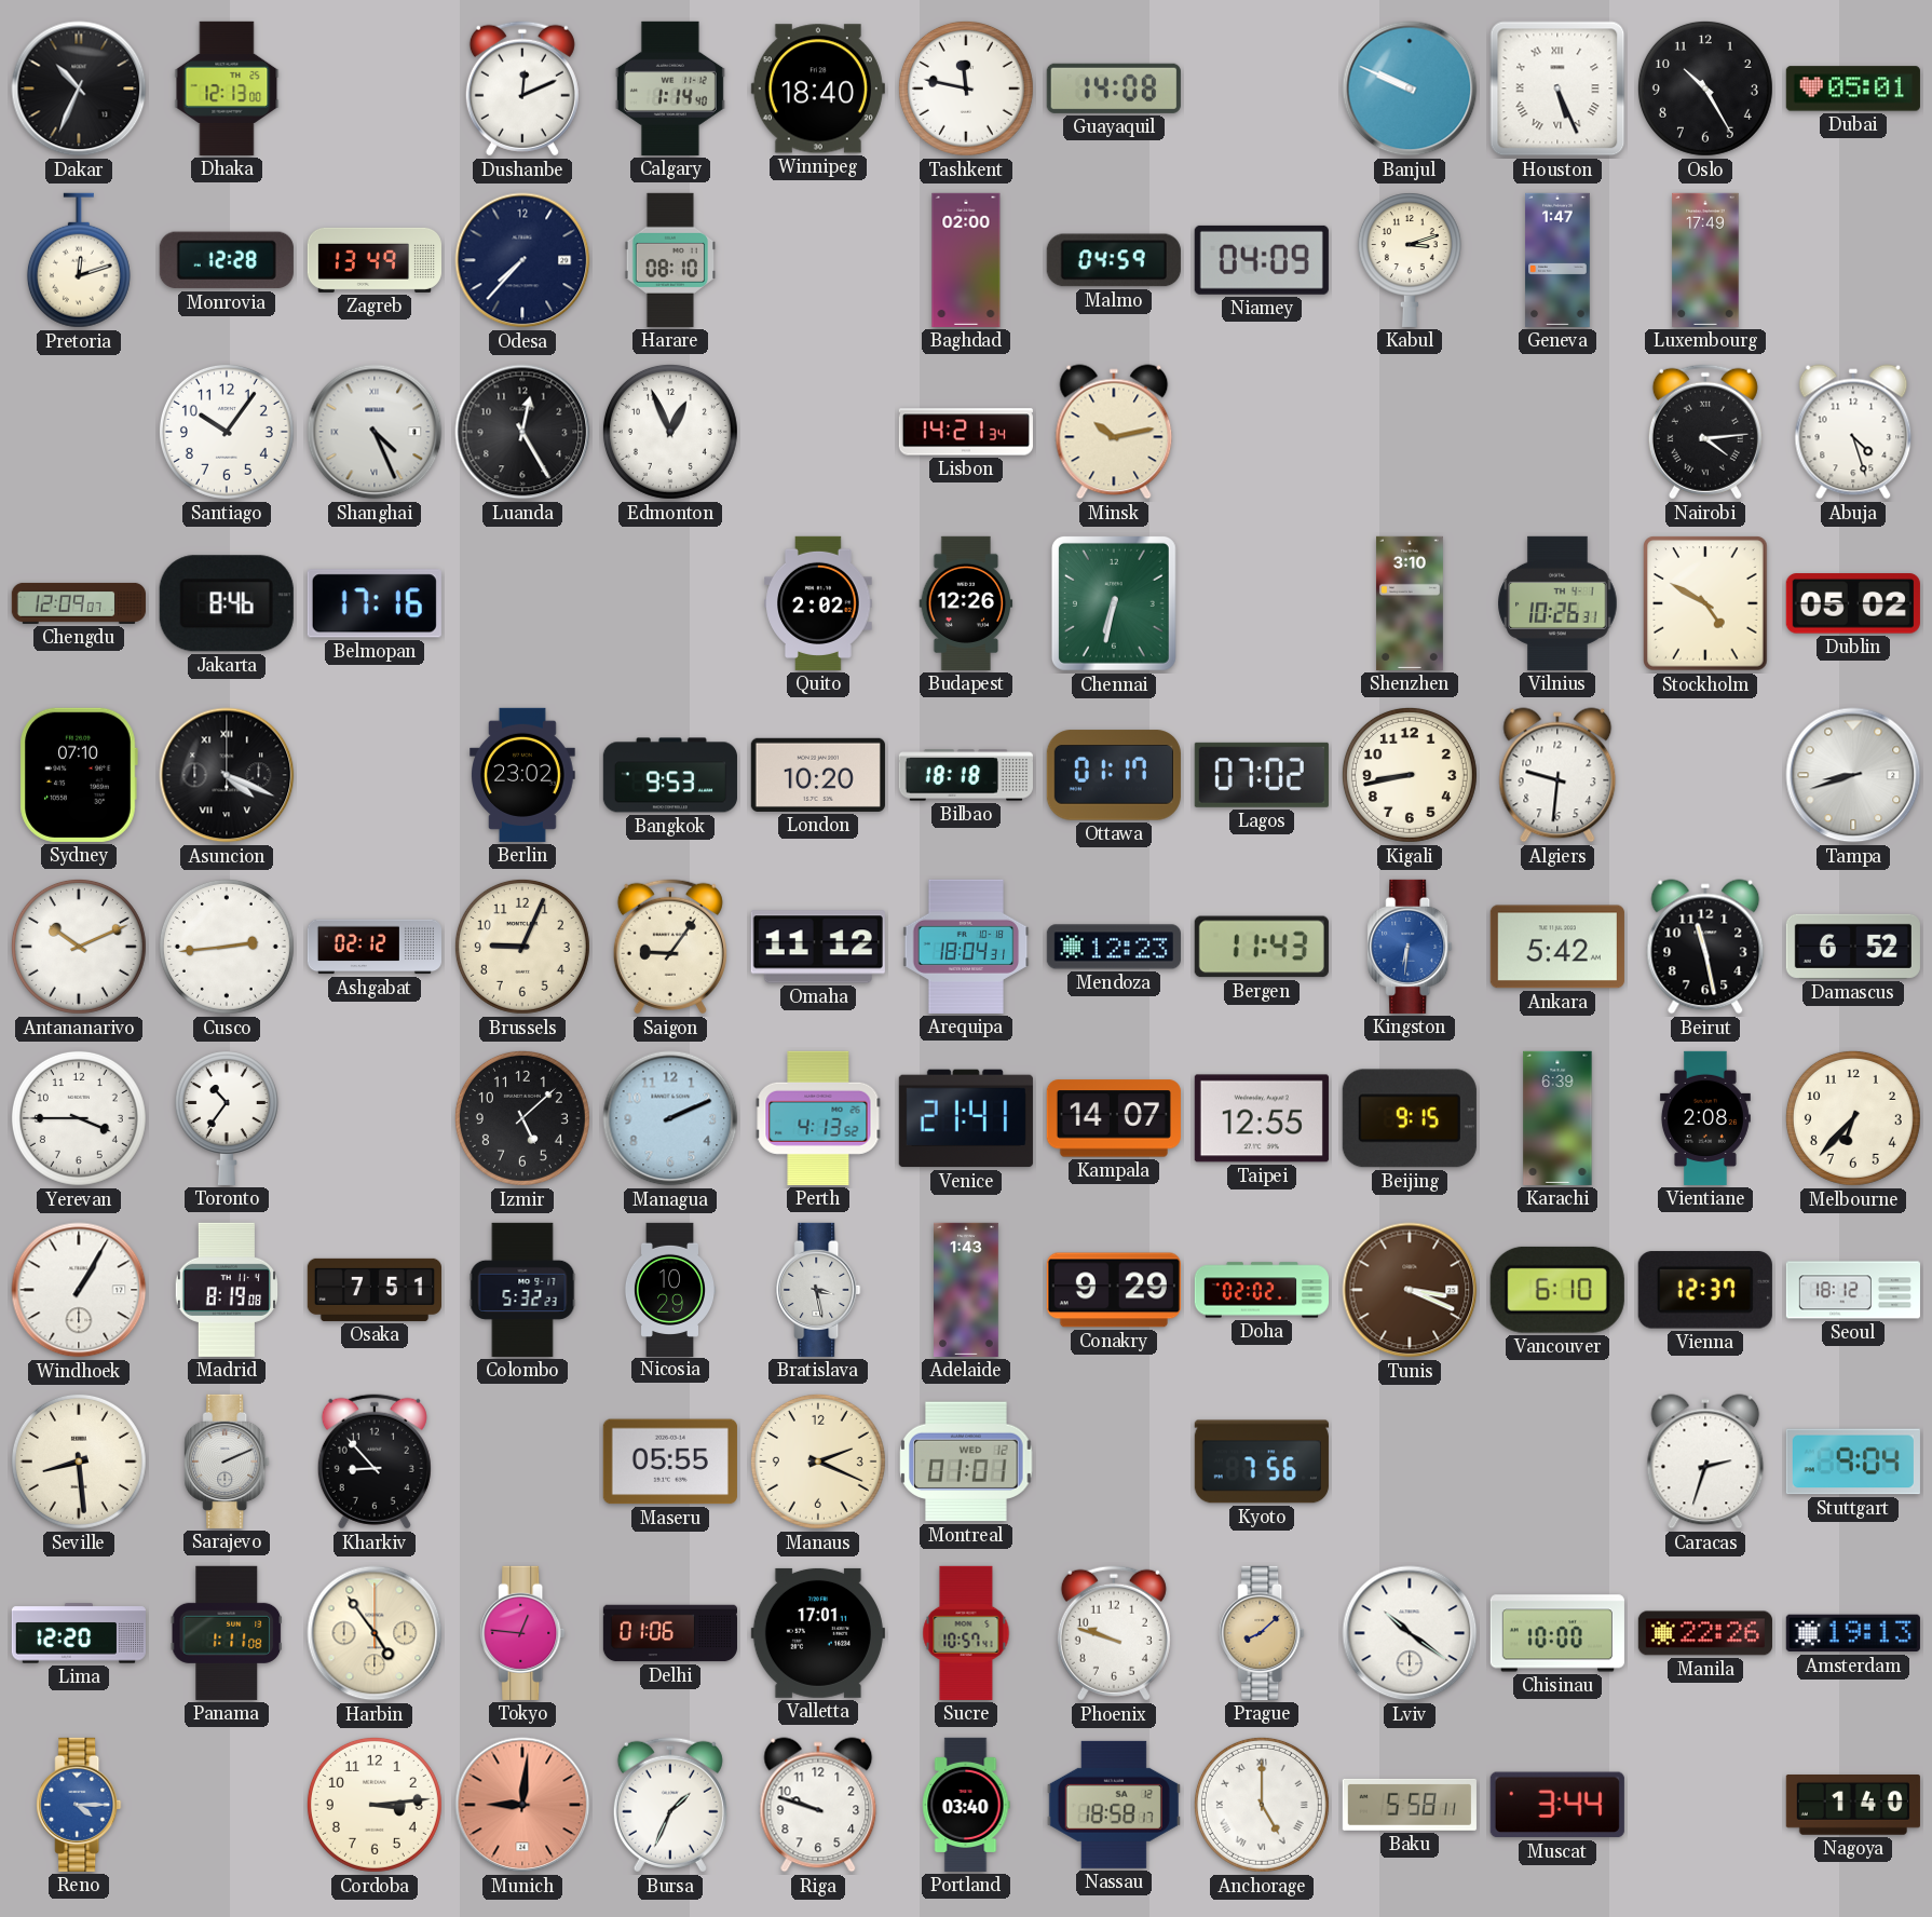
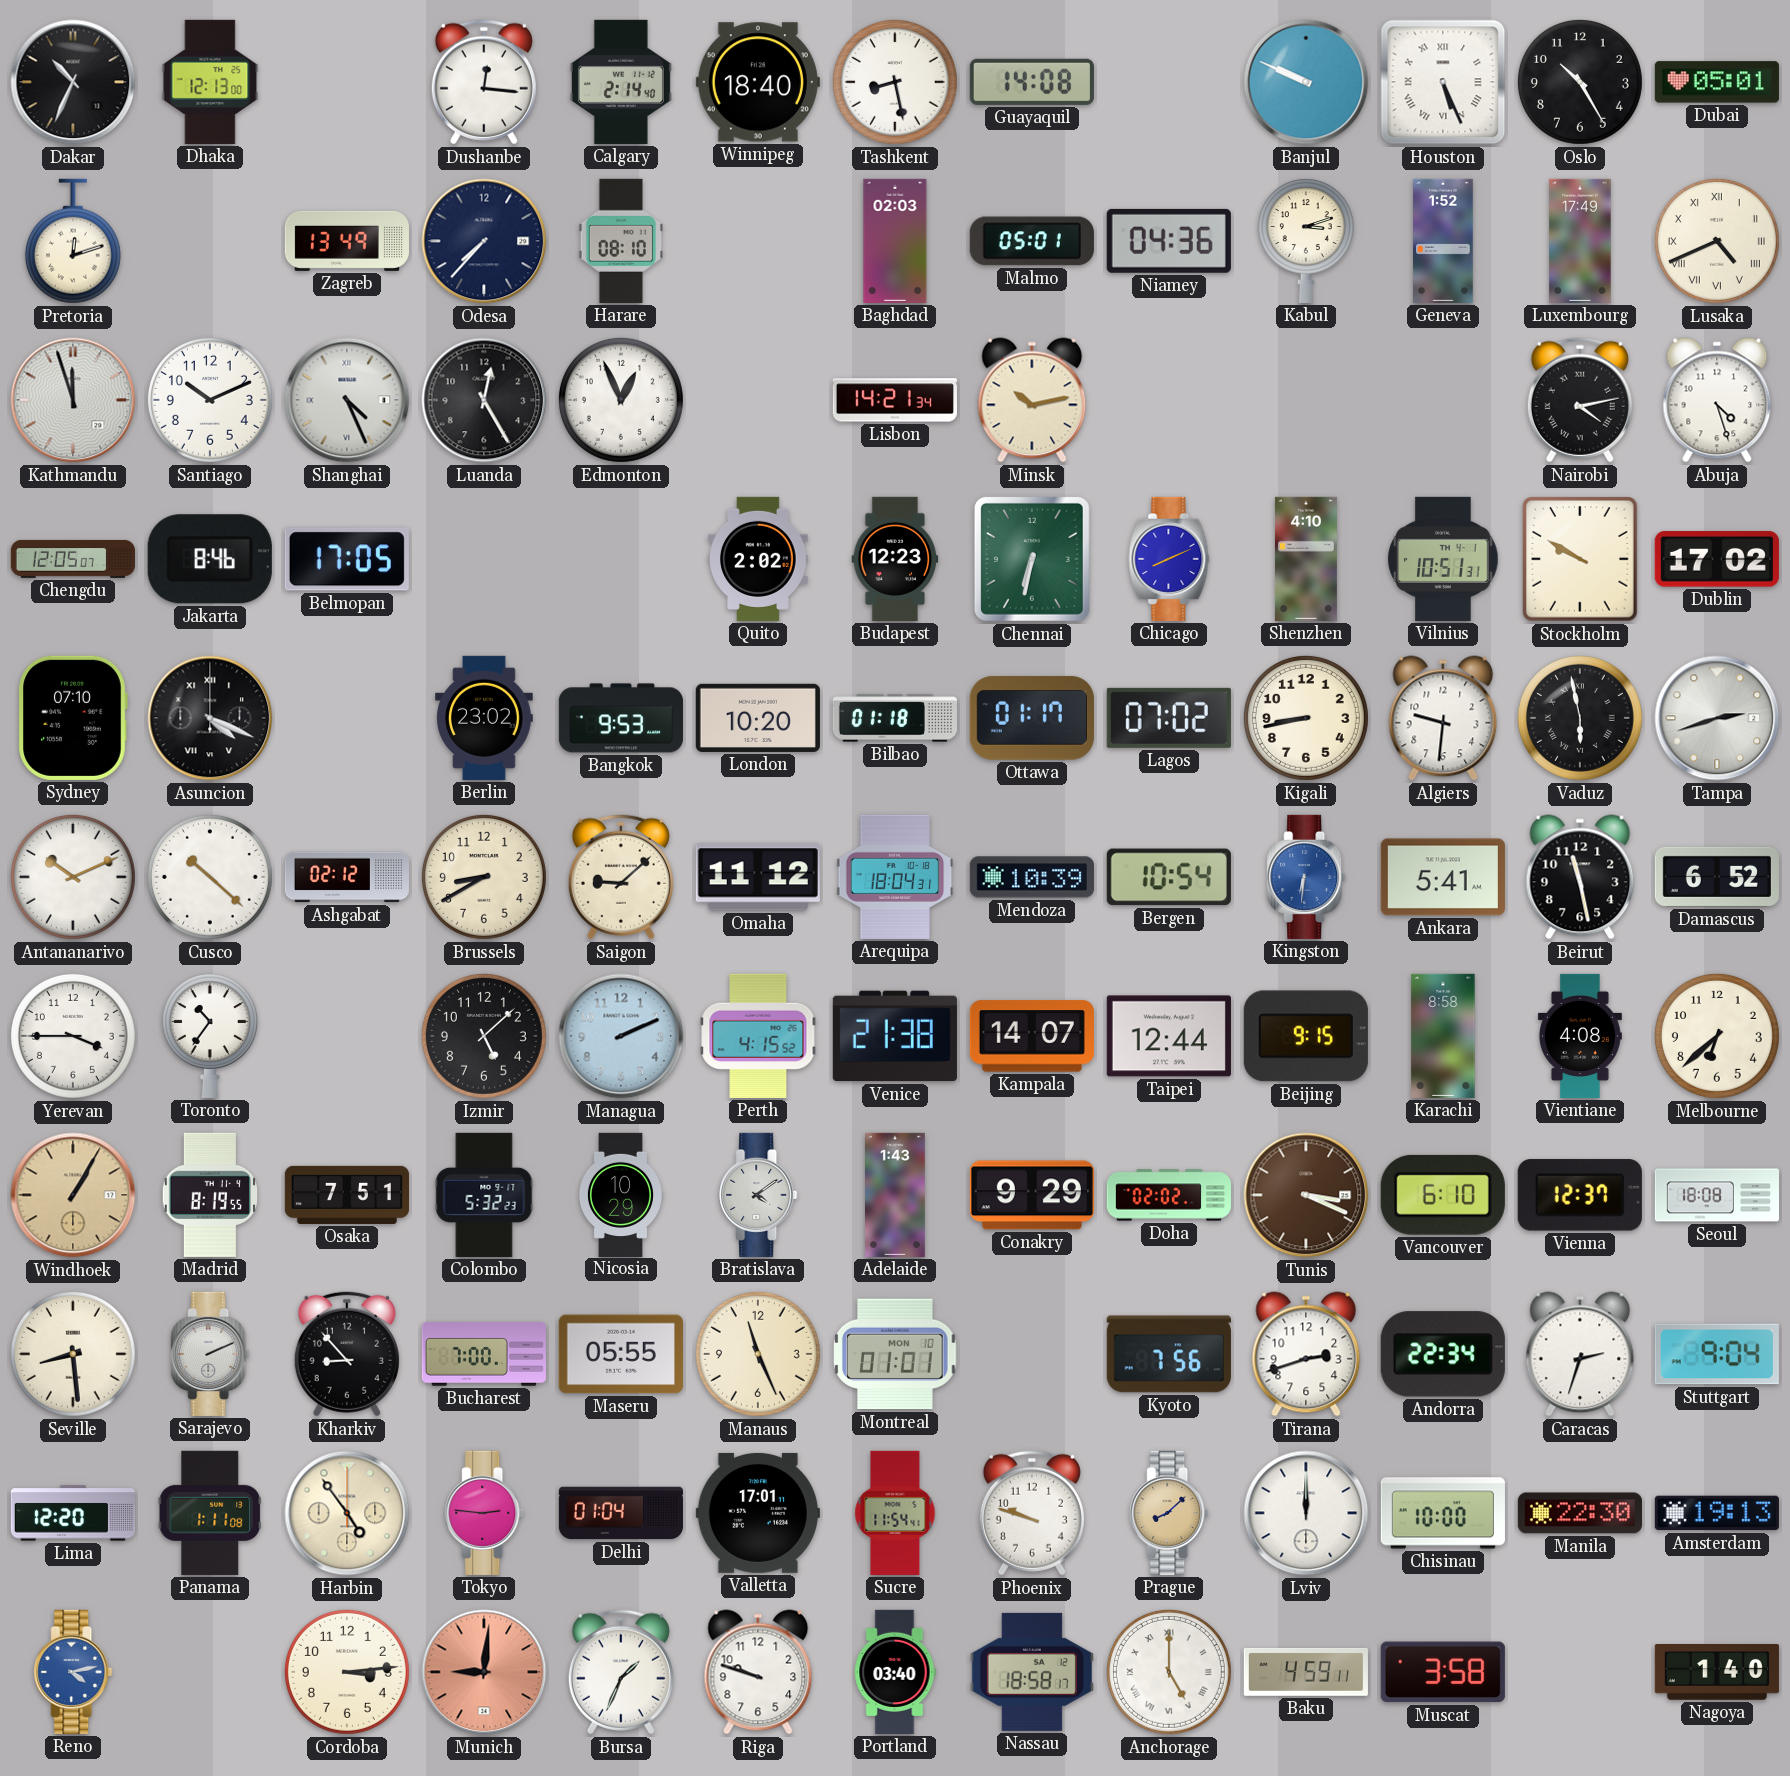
Dushanbe: 12:11 -> 12:16
Calgary: 1:14 -> 2:14
Tashkent: 11:47 -> 8:28
Monrovia: 12:28 -> none
Baghdad: 02:00 -> 02:03
Malmo: 04:59 -> 05:01
Niamey: 04:09 -> 04:36
Geneva: 1:47 -> 1:52
Lusaka: none -> 4:41
Kathmandu: none -> 11:57
Santiago: 10:06 -> 10:11
Nairobi: 4:14 -> 4:13
Chengdu: 12:09 -> 12:05
Belmopan: 17:16 -> 17:05
Budapest: 12:26 -> 12:23
Chicago: none -> 8:11
Shenzhen: 3:10 -> 4:10
Vilnius: 10:26 -> 10:51
Stockholm: 4:50 -> 9:50
Dublin: 05:02 -> 17:02
Bilbao: 18:18 -> 01:18
Vaduz: none -> 5:58
Tampa: 8:42 -> 2:42
Cusco: 2:44 -> 10:22
Brussels: 9:04 -> 8:40
Saigon: 9:06 -> 9:08
Mendoza: 12:23 -> 10:39
Bergen: 11:43 -> 10:54
Ankara: 5:42 -> 5:41
Perth: 4:13 -> 4:15
Venice: 21:41 -> 21:38
Taipei: 12:55 -> 12:44
Karachi: 6:39 -> 8:58
Vientiane: 2:08 -> 4:08
Melbourne: 6:37 -> 6:38
Windhoek dial: white -> champagne
Madrid: 8:19:08 -> 8:19:55
Bratislava: 3:28 -> 4:09
Seoul: 18:12 -> 18:08
Bucharest: none -> 7:00
Manaus: 2:19 -> 11:26
Montreal date: WED 12 -> MON 10
Tirana: none -> 2:42
Andorra: none -> 22:34
Tokyo: 12:46 -> 2:46
Delhi: 01:06 -> 01:04
Sucre: 10:57 -> 11:54
Lviv: 10:21 -> 12:00
Manila: 22:26 -> 22:30
Reno: 4:15 -> 4:13
Baku: 5:58 -> 4:59
Muscat: 3:44 -> 3:58
